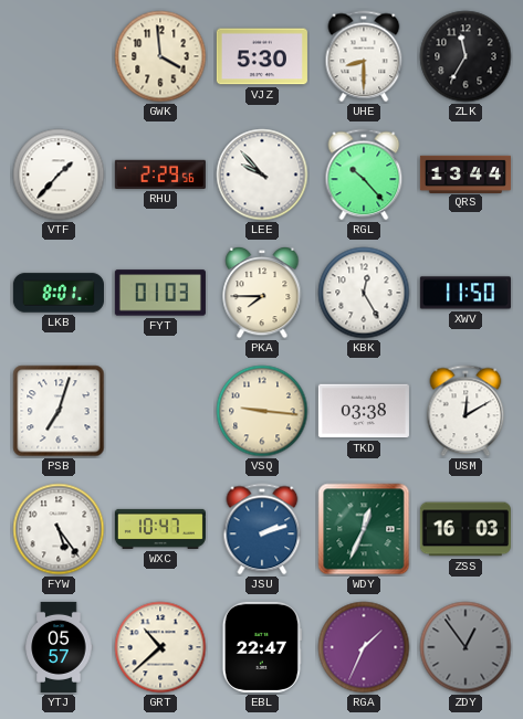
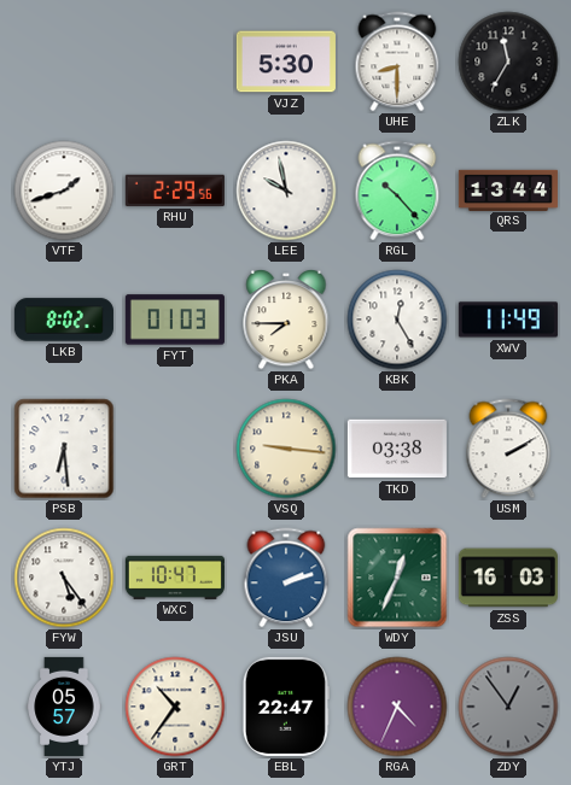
GWK: 3:59 -> none
VTF: 1:37 -> 1:42
LEE: 9:53 -> 9:58
LKB: 8:01 -> 8:02
XWV: 11:50 -> 11:49
PSB: 7:03 -> 6:29
USM: 12:10 -> 2:10
GRT: 10:38 -> 10:36
RGA: 1:34 -> 4:34
